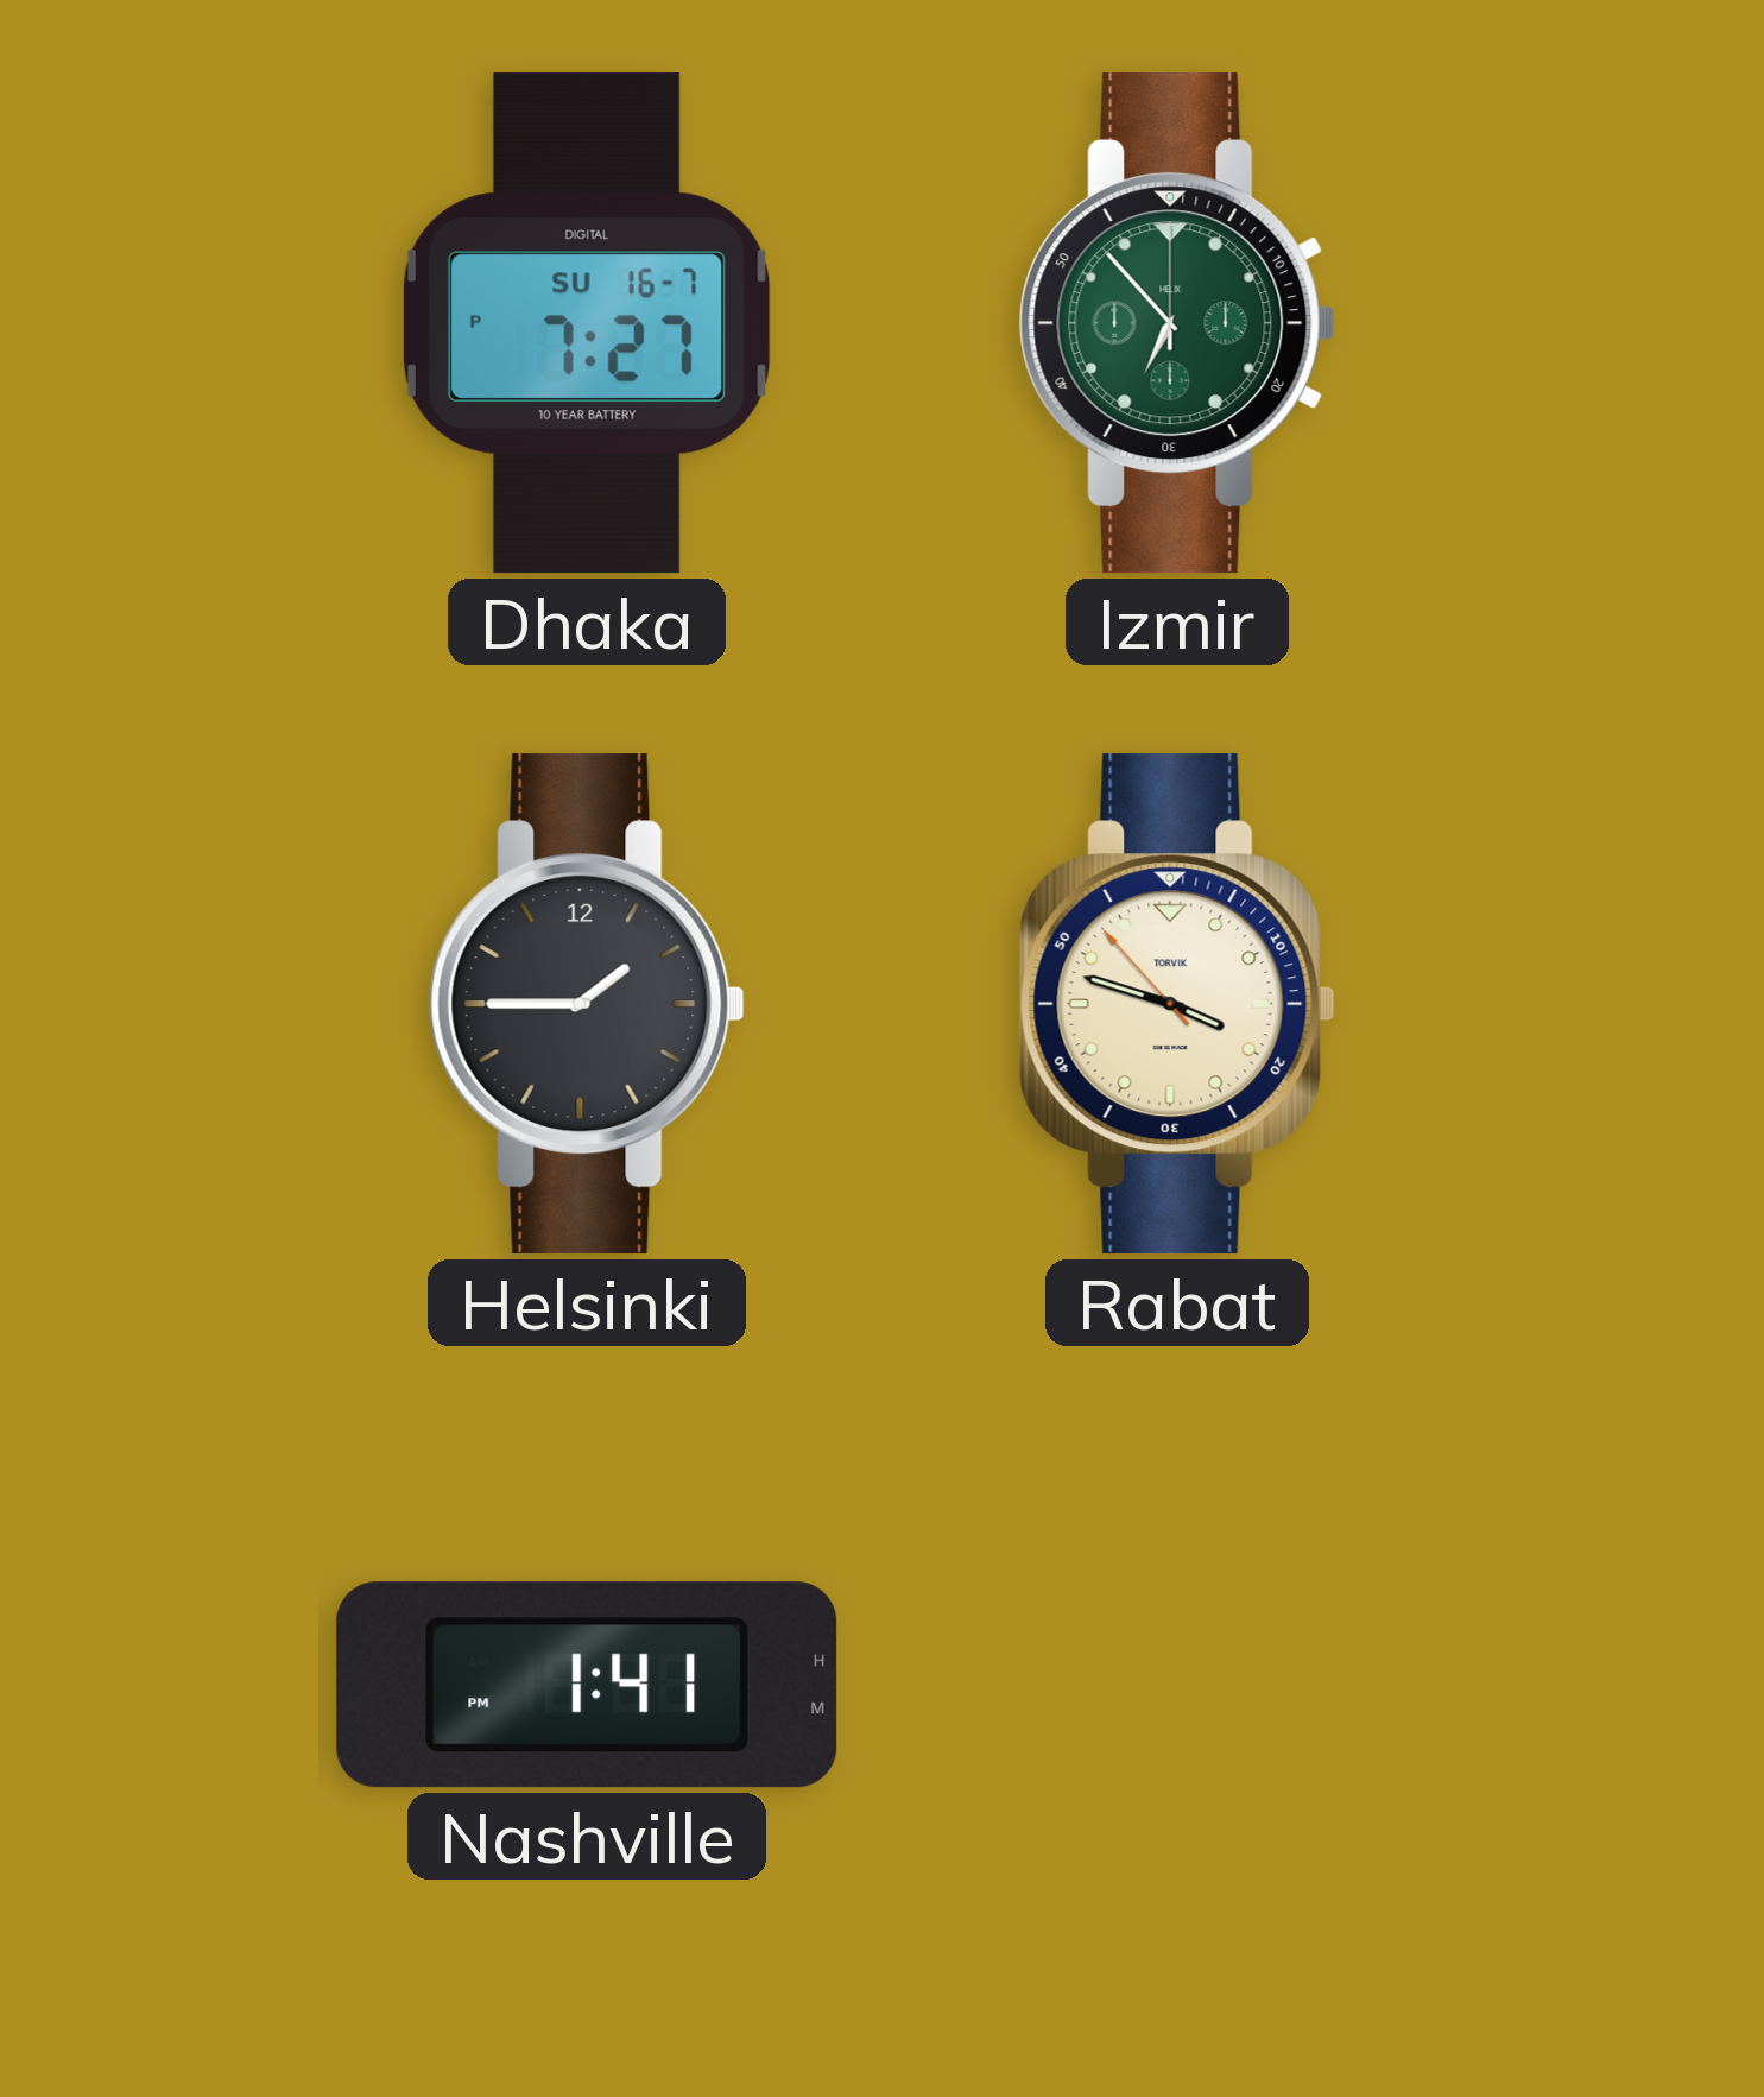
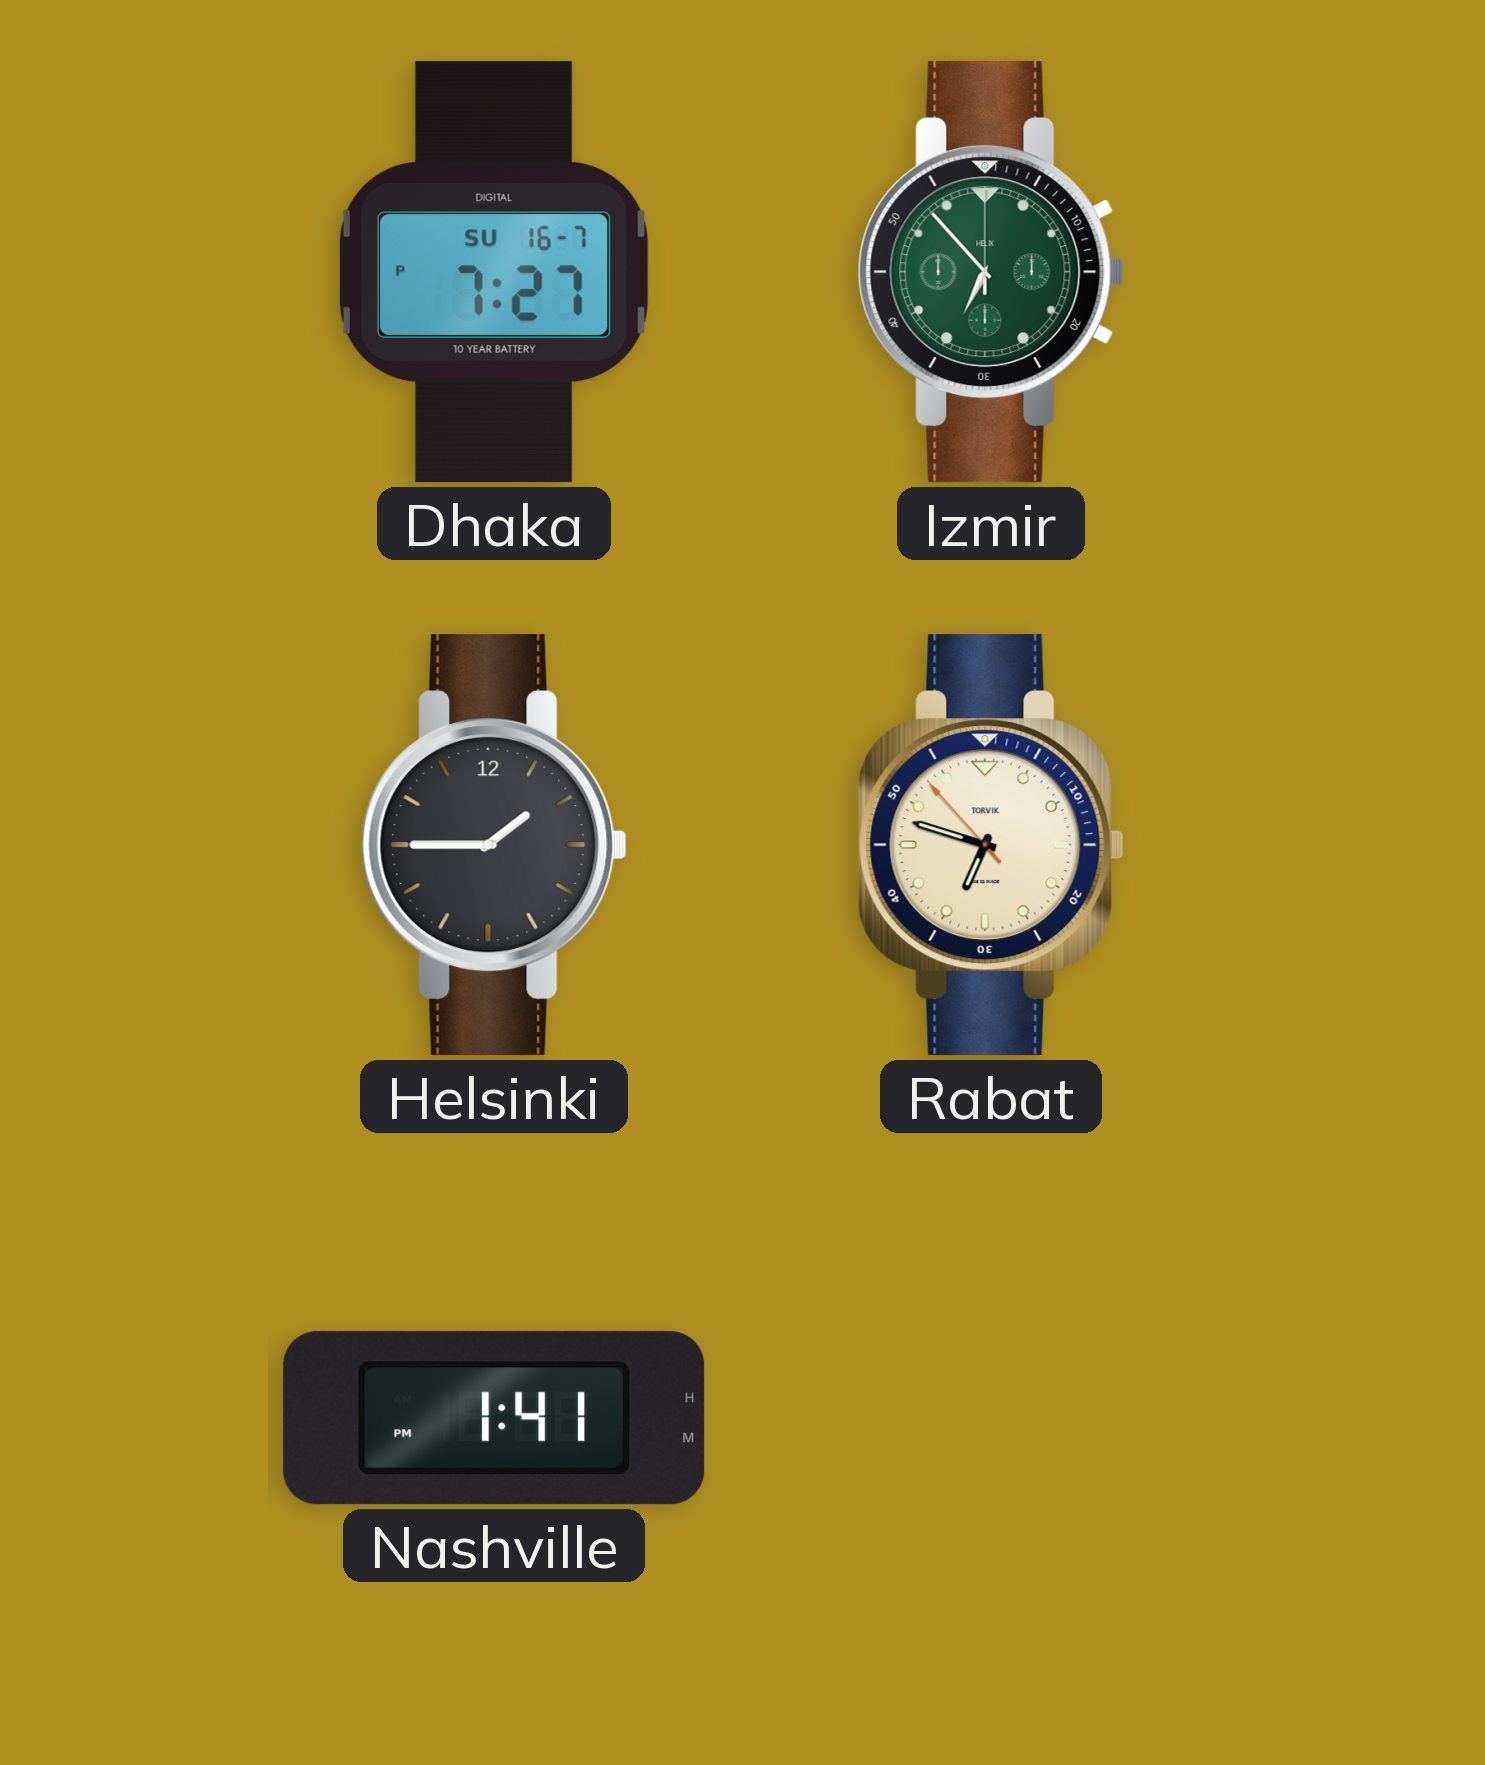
Rabat: 3:47 -> 6:47
